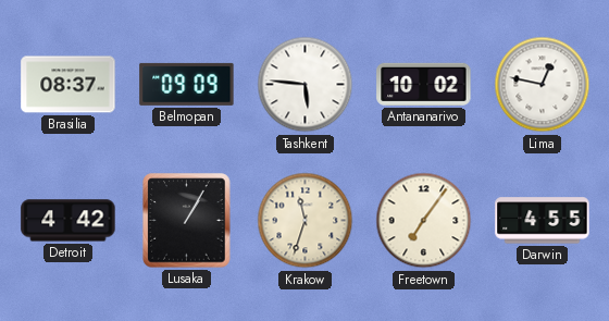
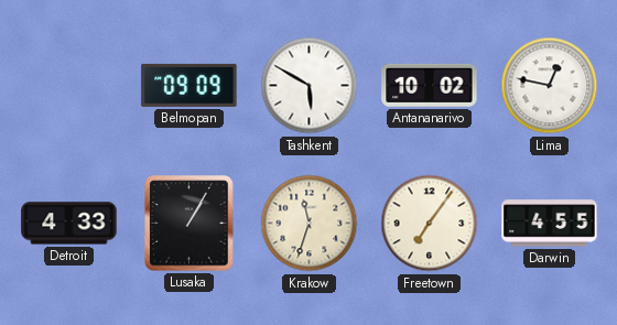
Brasilia: 08:37 -> none
Tashkent: 5:46 -> 5:50
Detroit: 4:42 -> 4:33
